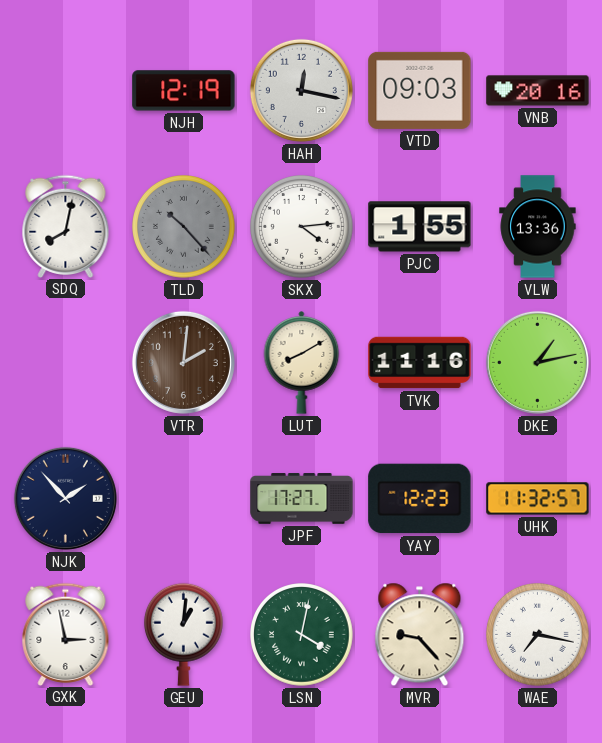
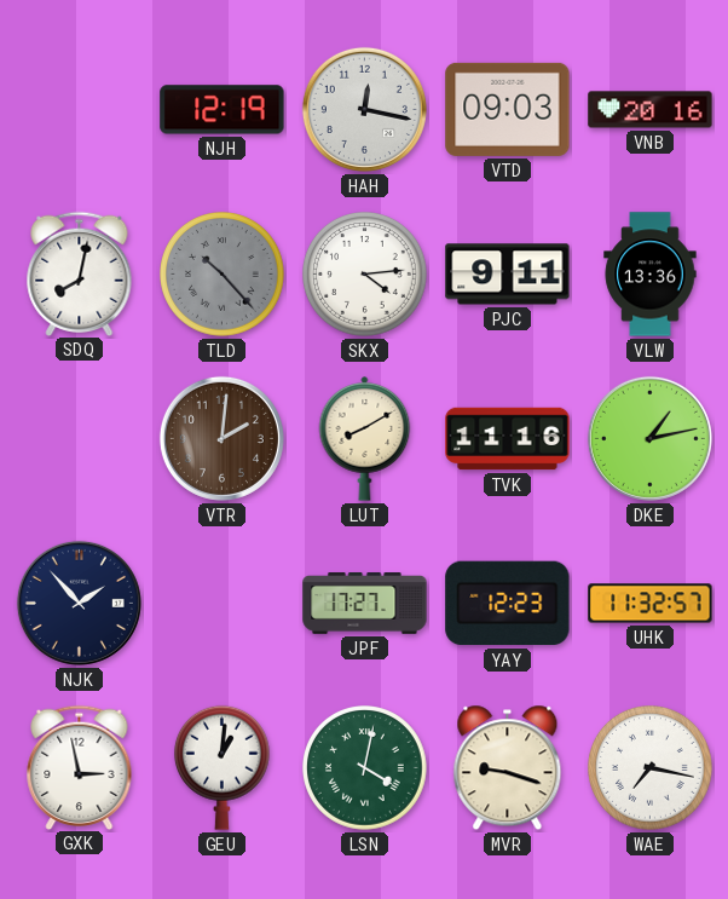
PJC: 1:55 -> 9:11
MVR: 9:23 -> 9:18
